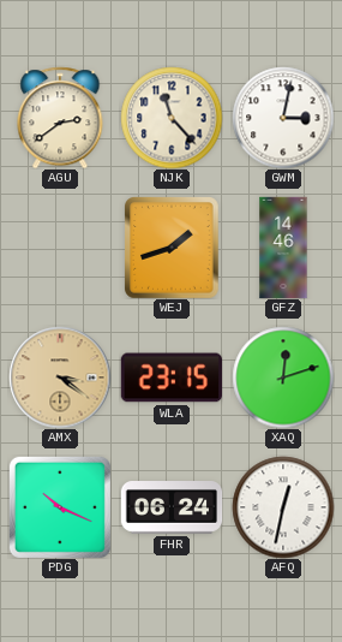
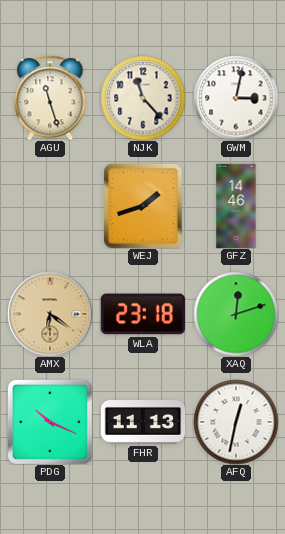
AGU: 2:39 -> 11:27
AMX: 3:21 -> 6:21
WLA: 23:15 -> 23:18
FHR: 06:24 -> 11:13
